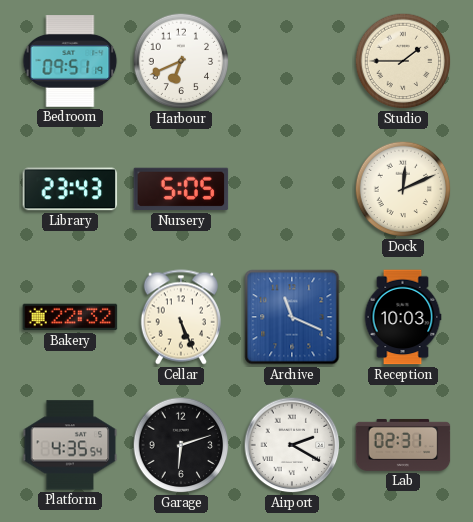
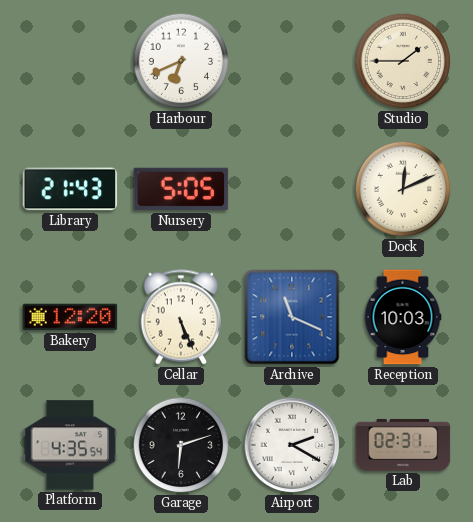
Bedroom: 09:51 -> none
Library: 23:43 -> 21:43
Bakery: 22:32 -> 12:20
